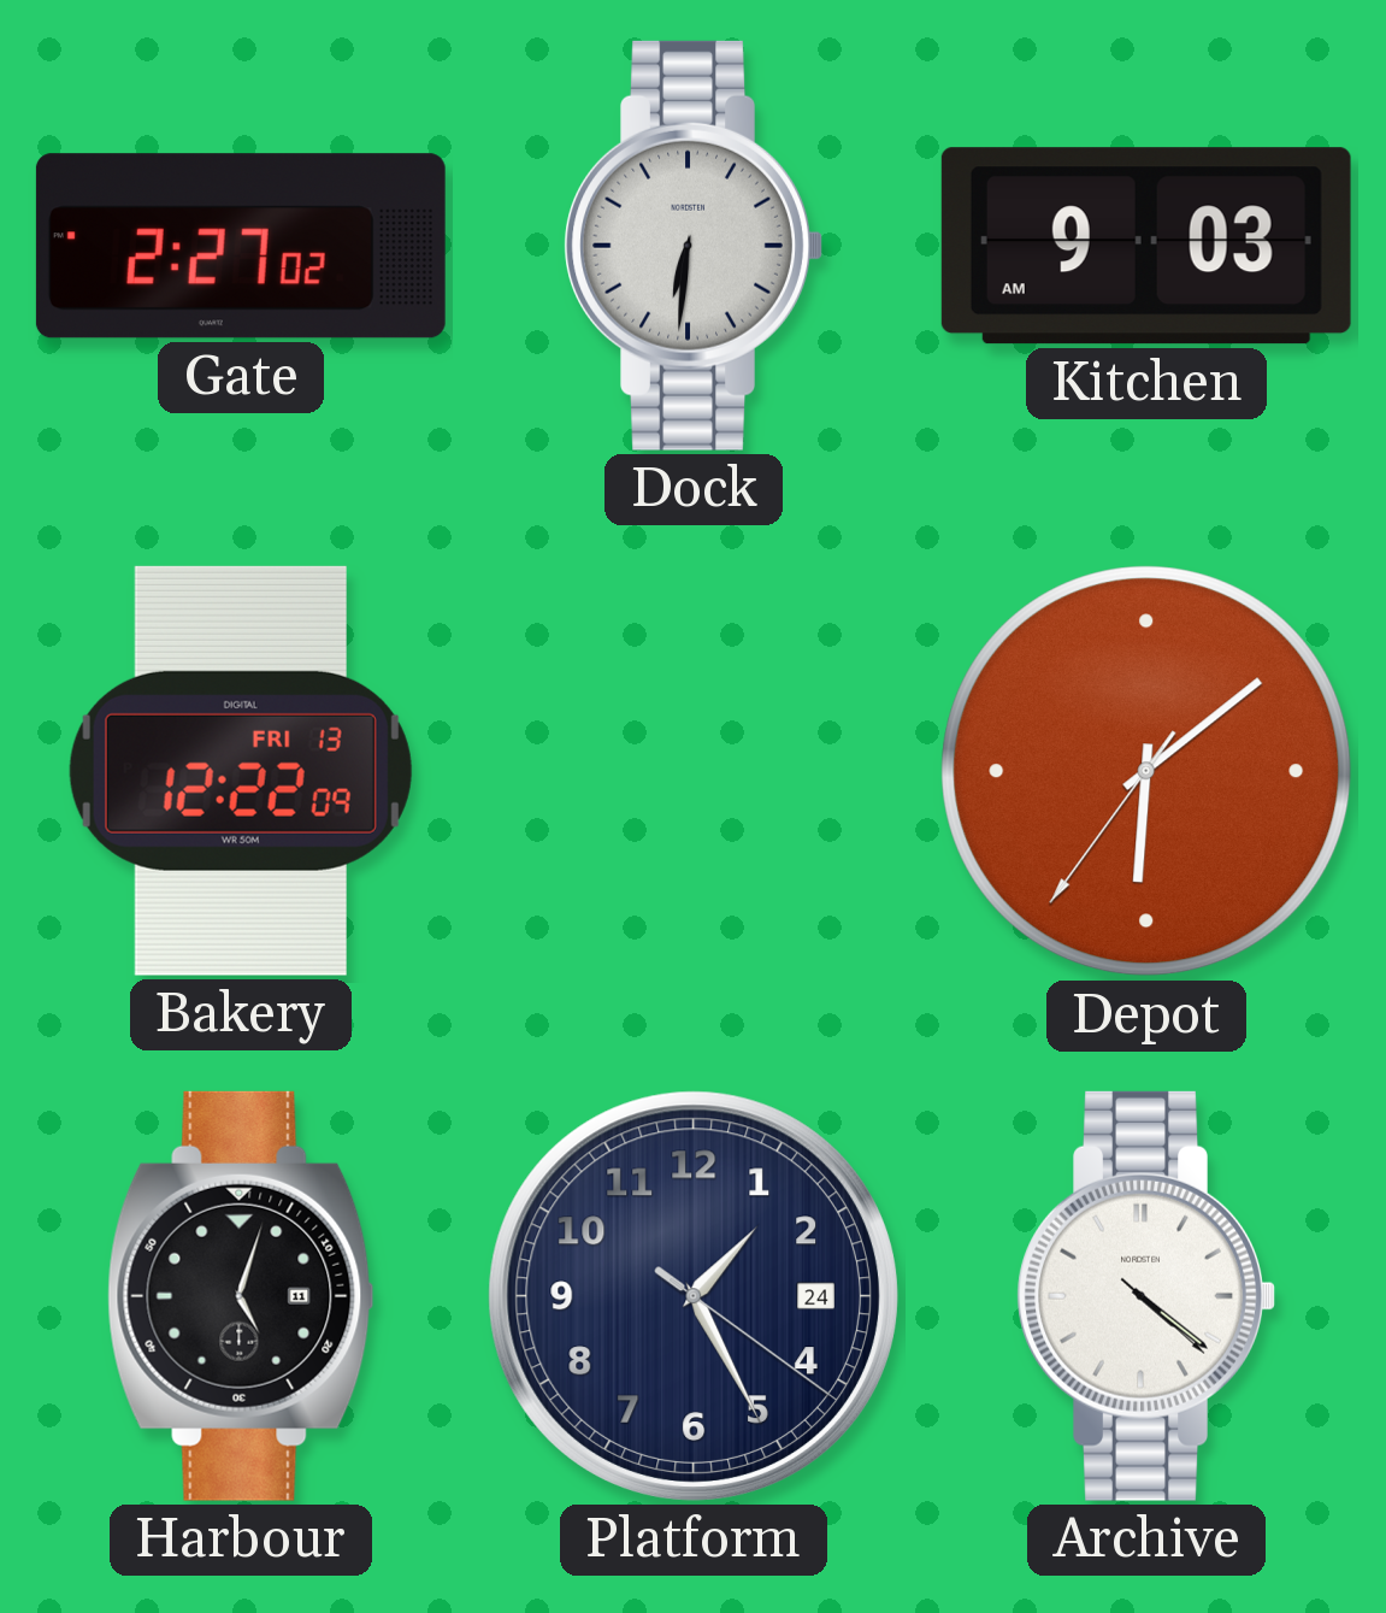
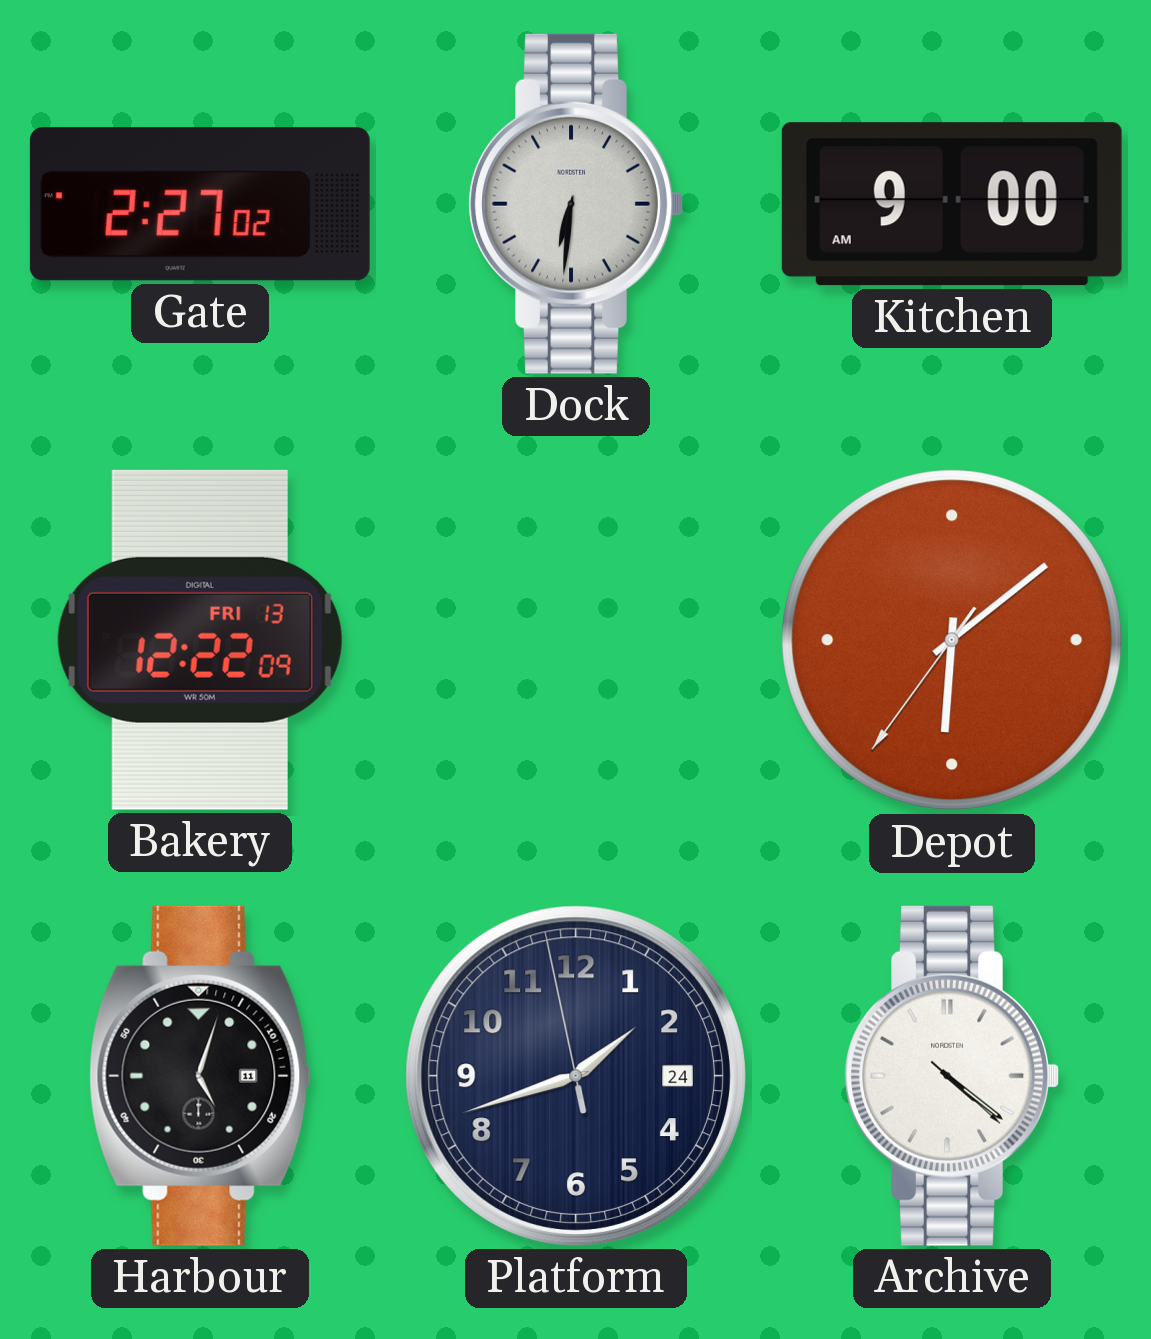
Kitchen: 9:03 -> 9:00
Platform: 1:25 -> 1:41
